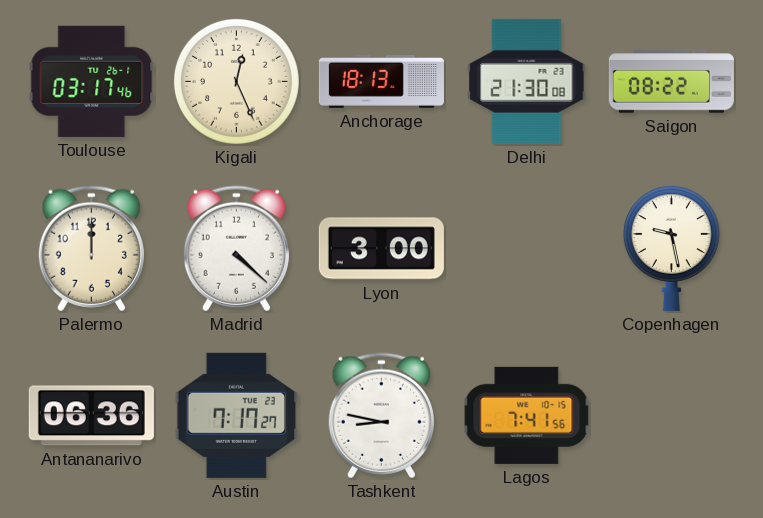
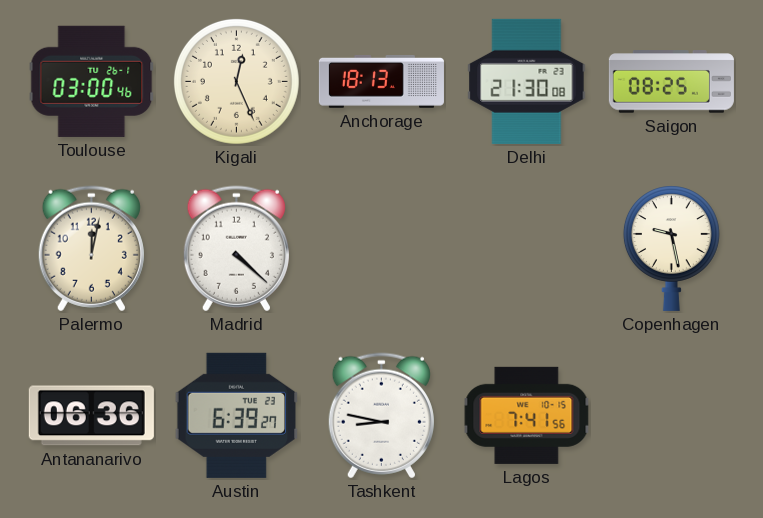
Toulouse: 03:17 -> 03:00
Saigon: 08:22 -> 08:25
Palermo: 12:00 -> 12:02
Lyon: 3:00 -> none
Austin: 7:17 -> 6:39
